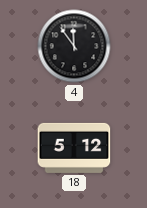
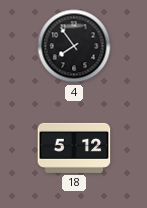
4: 11:54 -> 7:54
